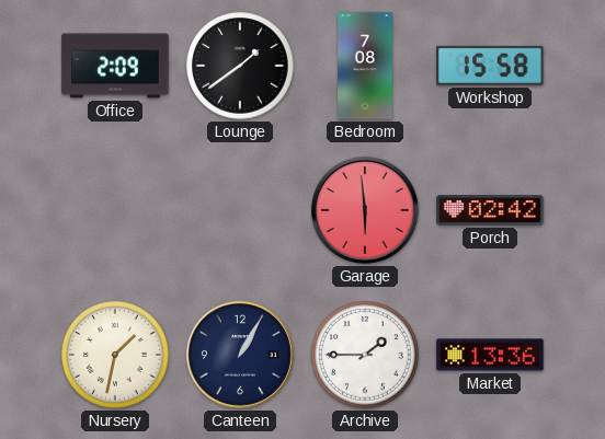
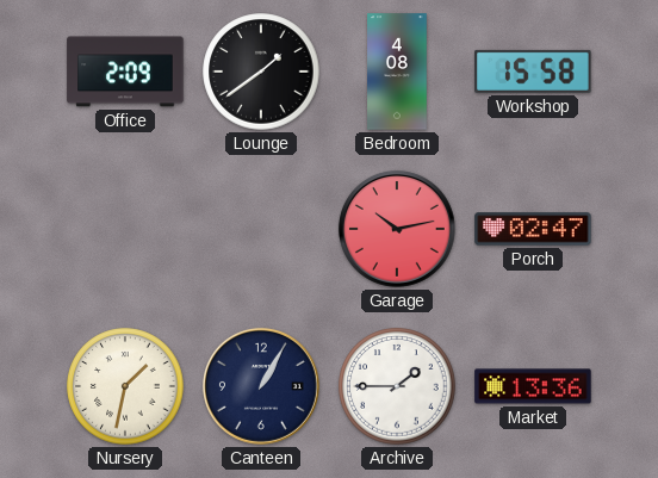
Bedroom: 7:08 -> 4:08
Garage: 5:59 -> 10:13
Porch: 02:42 -> 02:47
